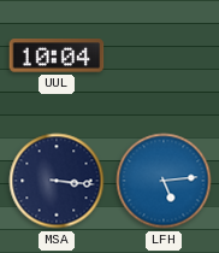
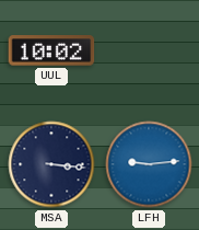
UUL: 10:04 -> 10:02
LFH: 5:14 -> 9:14
